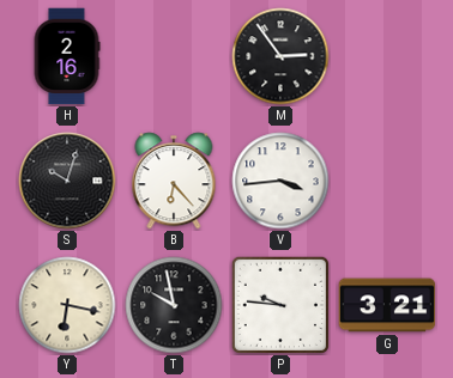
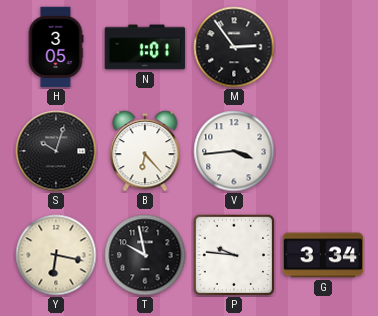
H: 2:16 -> 3:05
N: none -> 1:01
G: 3:21 -> 3:34
